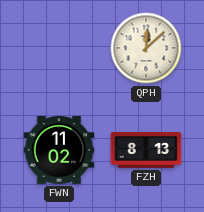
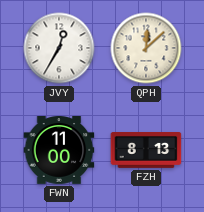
JVY: none -> 12:35
FWN: 11:02 -> 11:00
